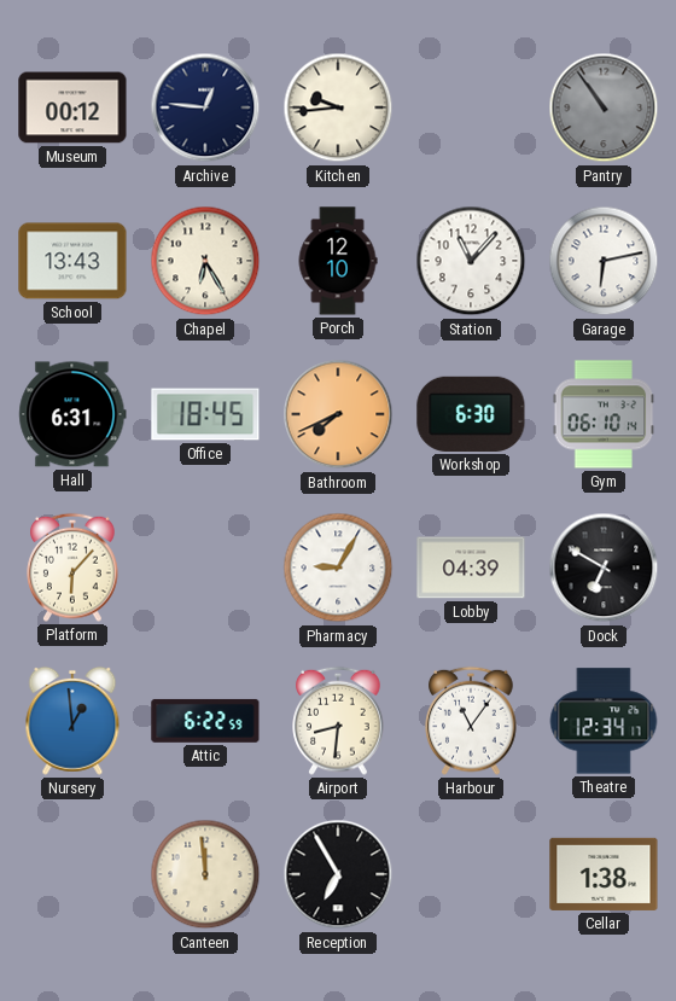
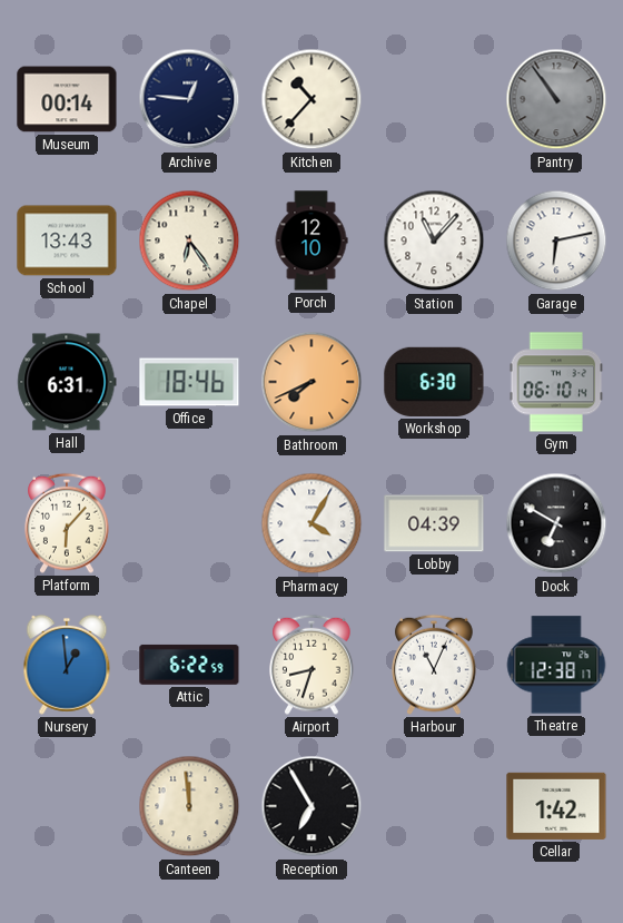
Museum: 00:12 -> 00:14
Kitchen: 9:44 -> 10:37
Chapel: 6:25 -> 6:24
Office: 18:45 -> 18:46
Pharmacy: 9:05 -> 4:05
Airport: 8:31 -> 8:33
Harbour: 11:06 -> 11:04
Theatre: 12:34 -> 12:38
Cellar: 1:38 -> 1:42
